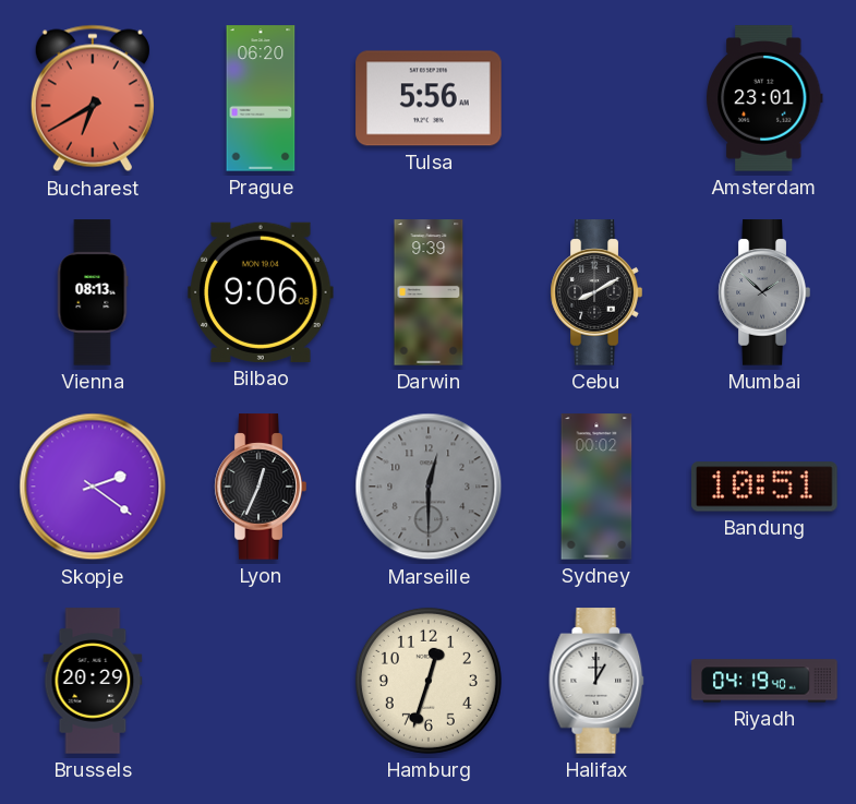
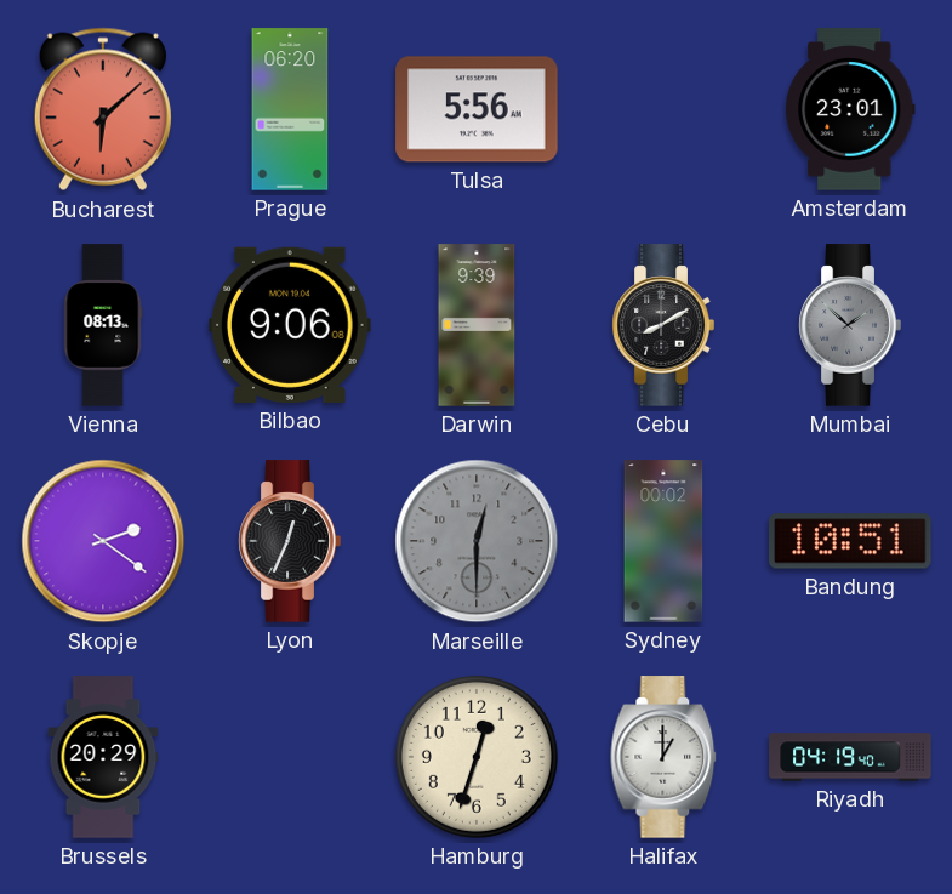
Bucharest: 6:40 -> 6:08
